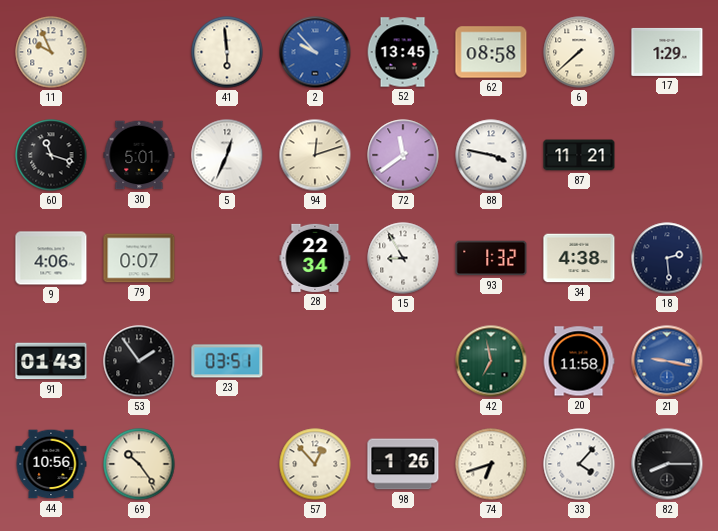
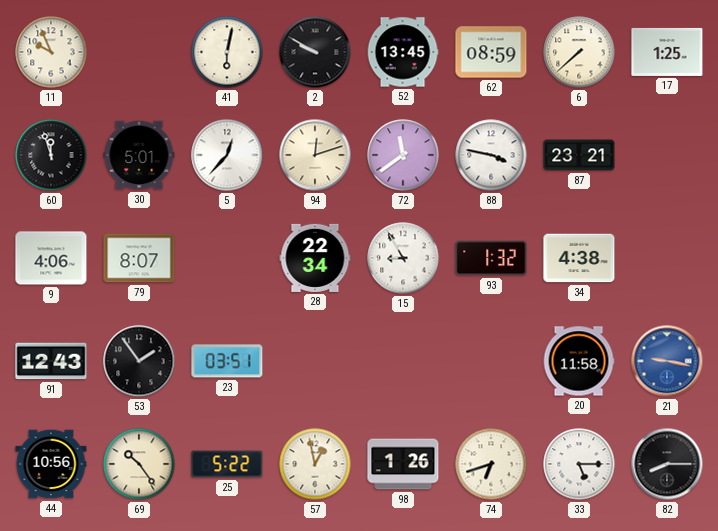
41: 5:59 -> 6:02
2: 9:53 -> 9:50
2 dial: blue -> black
62: 08:58 -> 08:59
17: 1:29 -> 1:25
60: 11:18 -> 11:57
5: 12:34 -> 12:37
87: 11:21 -> 23:21
79: 0:07 -> 8:07
18: 2:29 -> none
91: 01:43 -> 12:43
42: 6:58 -> none
25: none -> 5:22
57: 12:53 -> 12:58
33: 4:07 -> 5:15
